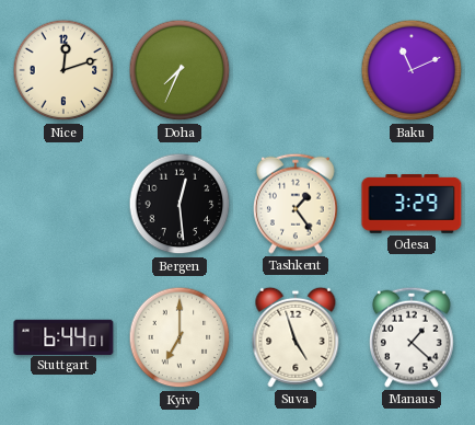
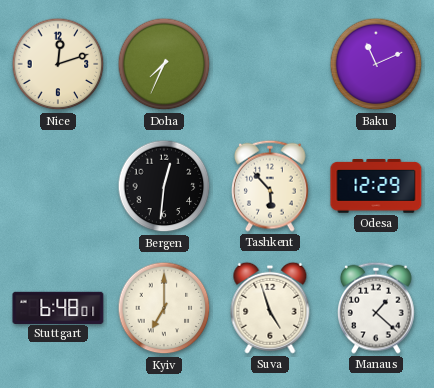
Bergen: 12:29 -> 12:31
Tashkent: 1:24 -> 5:53
Odesa: 3:29 -> 12:29
Stuttgart: 6:44 -> 6:48
